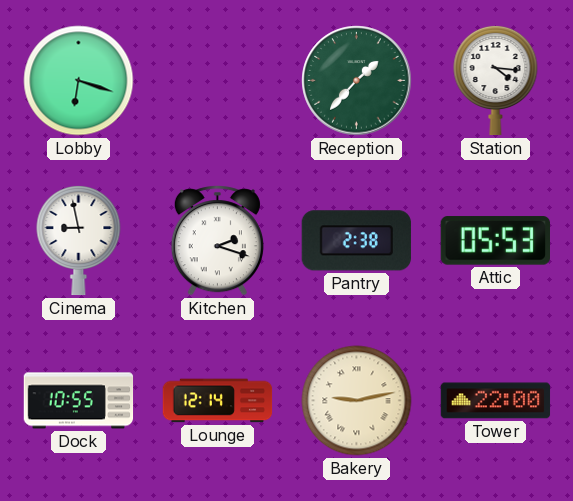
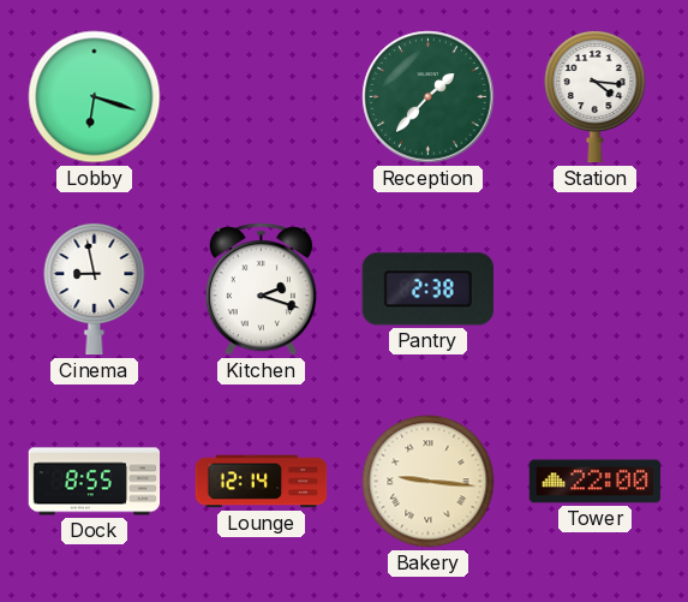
Attic: 05:53 -> none
Dock: 10:55 -> 8:55
Bakery: 9:13 -> 9:16
